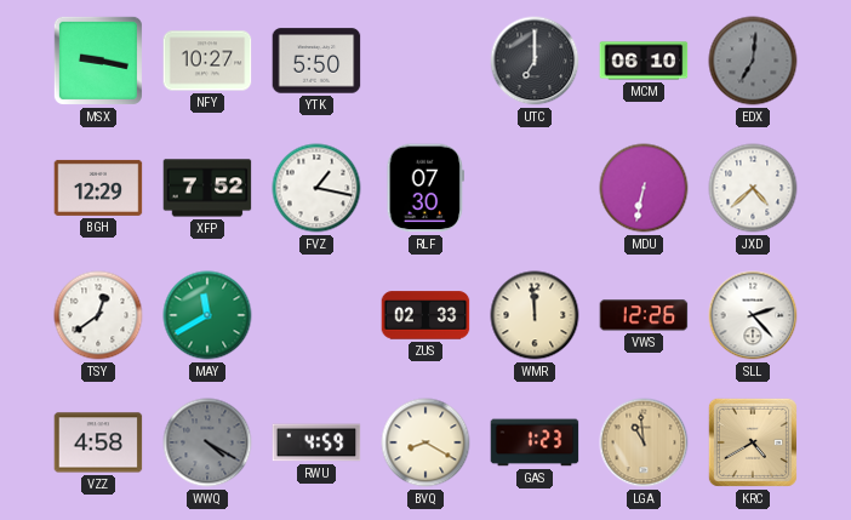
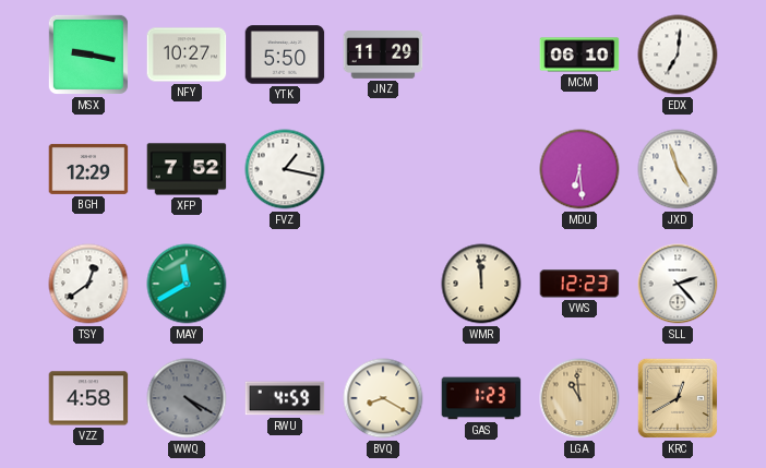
JNZ: none -> 11:29
UTC: 7:00 -> none
EDX dial: grey -> white
RLF: 07:30 -> none
MDU: 6:32 -> 6:29
JXD: 4:38 -> 4:57
ZUS: 02:33 -> none
VWS: 12:26 -> 12:23
KRC: 4:40 -> 12:40
